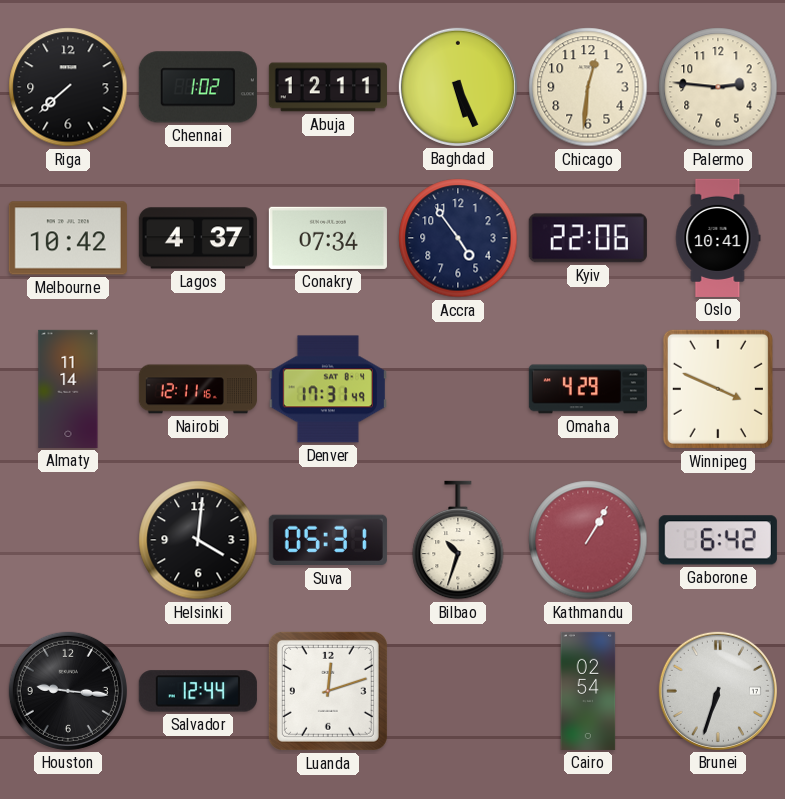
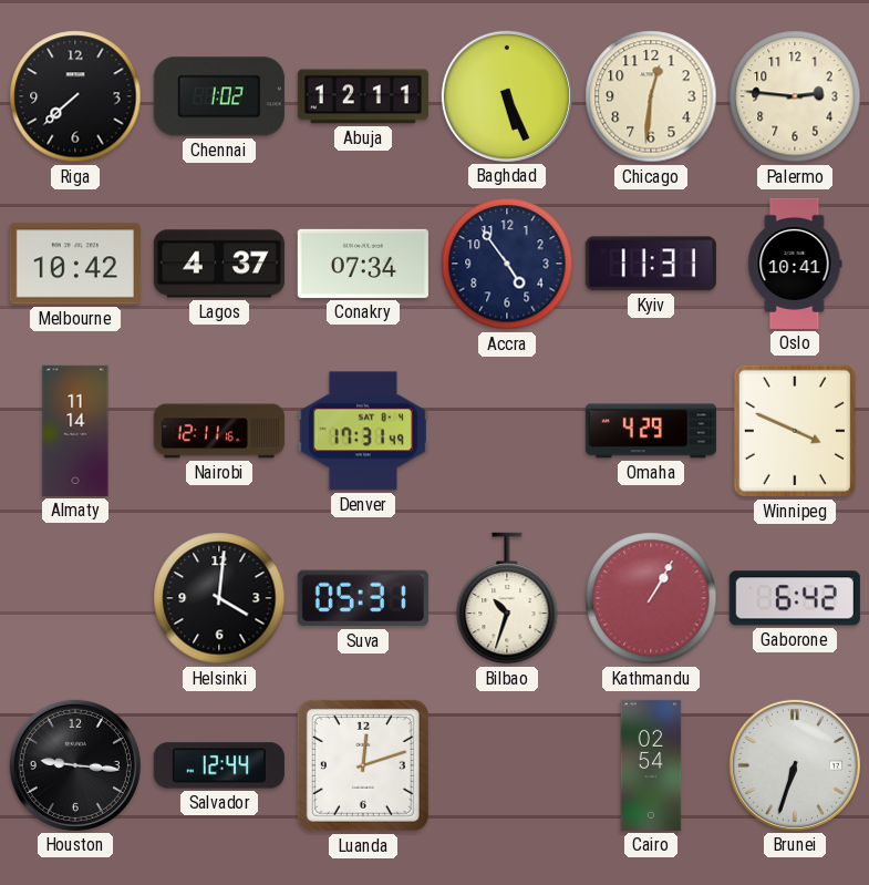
Kyiv: 22:06 -> 11:31
